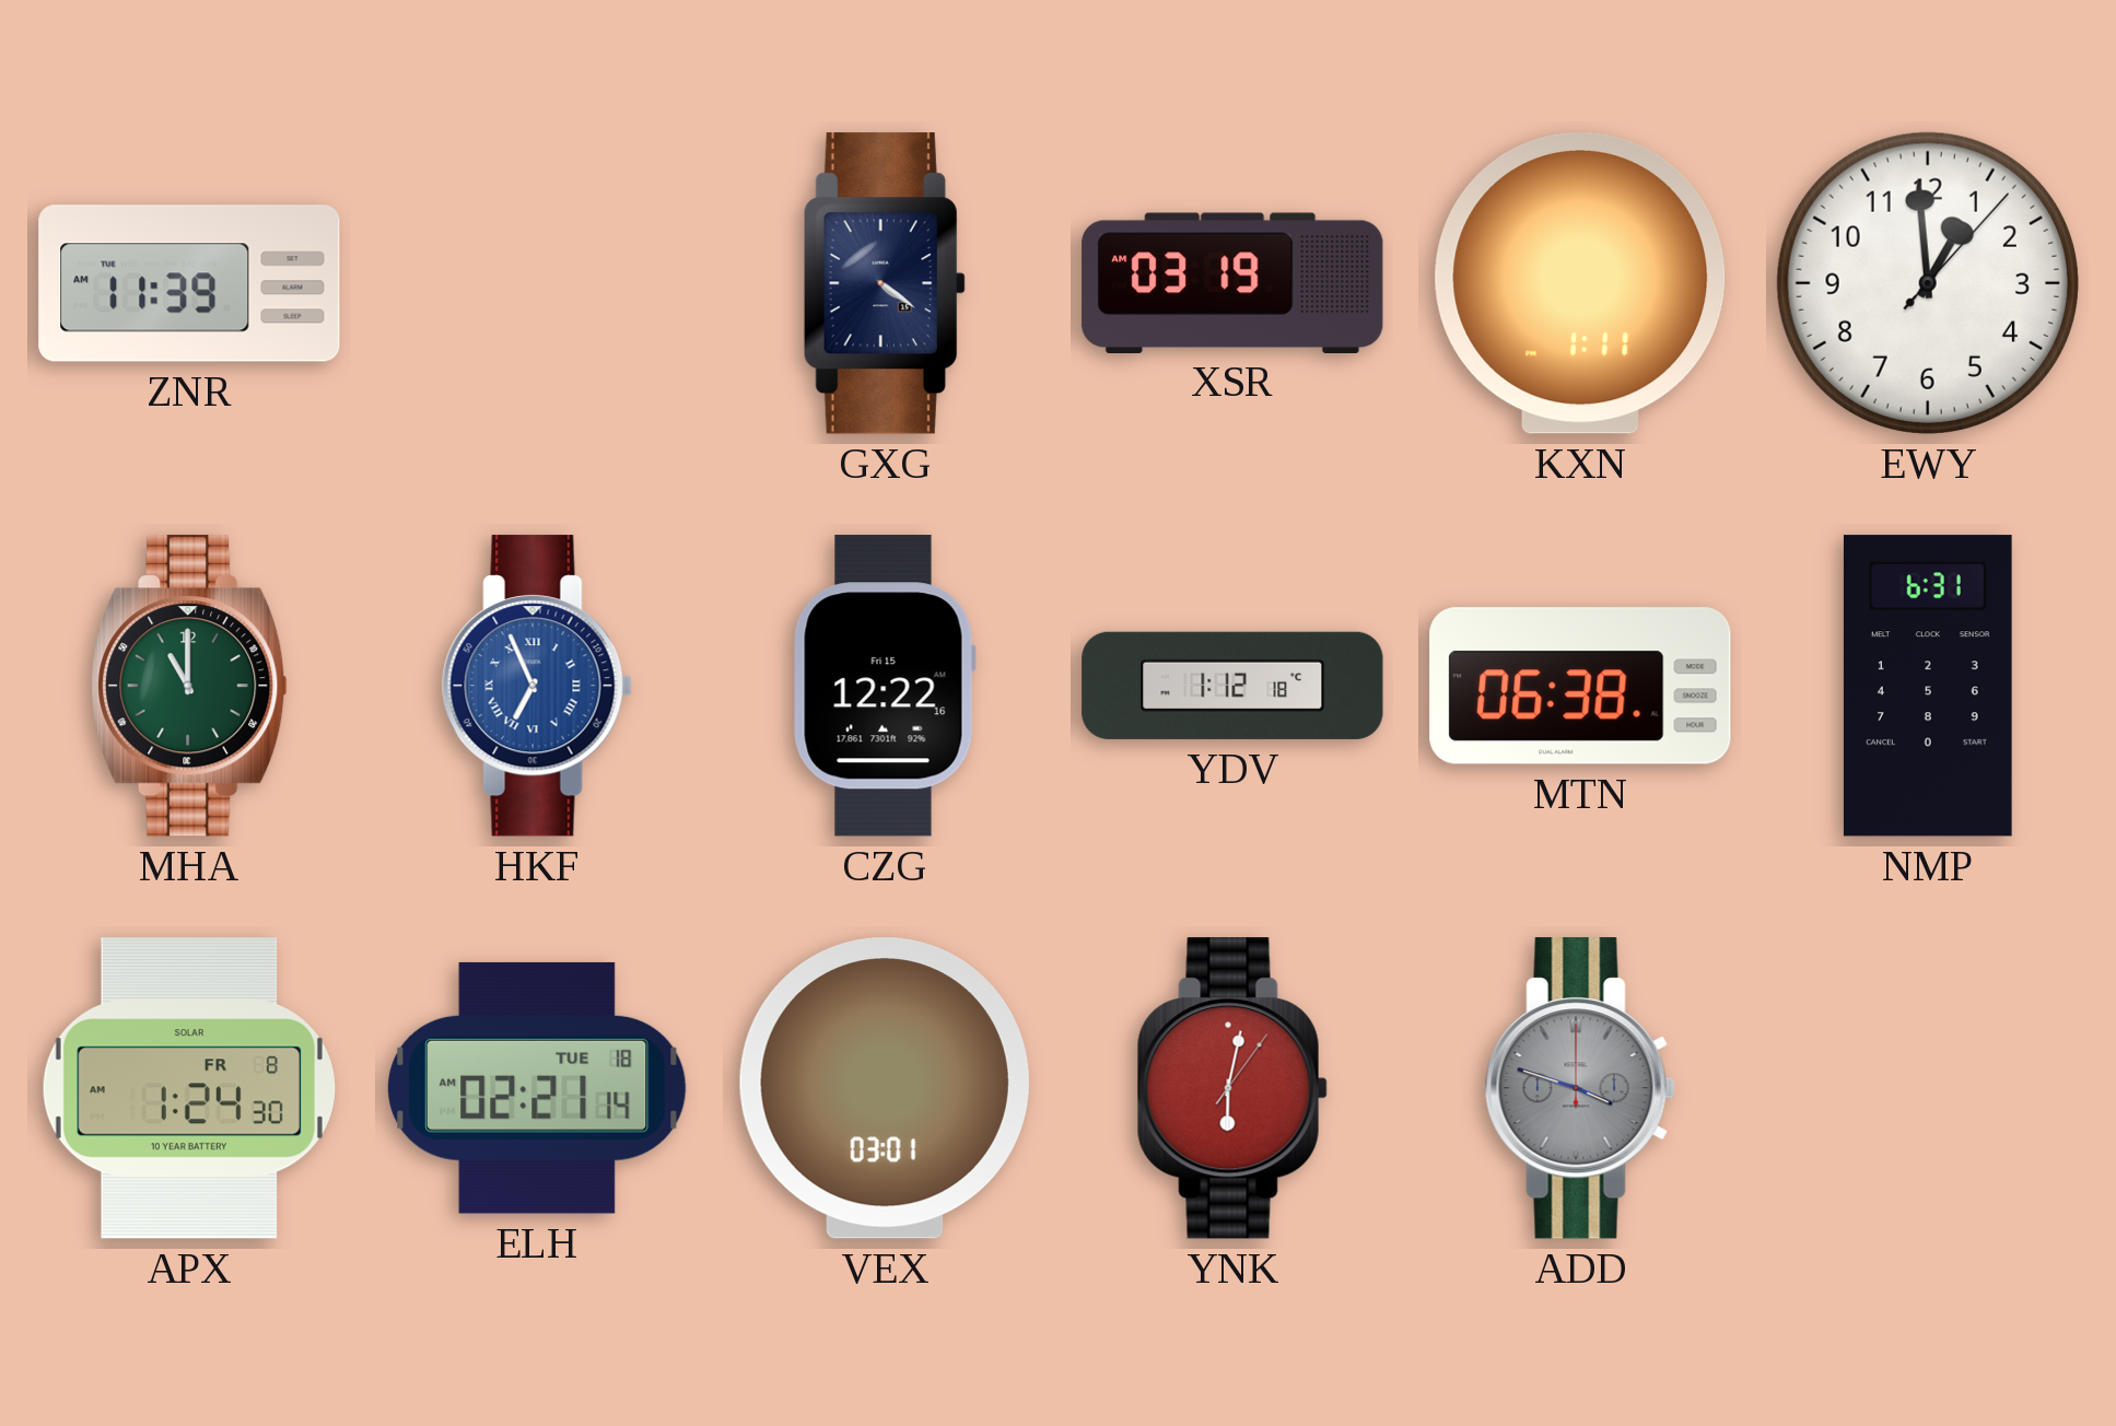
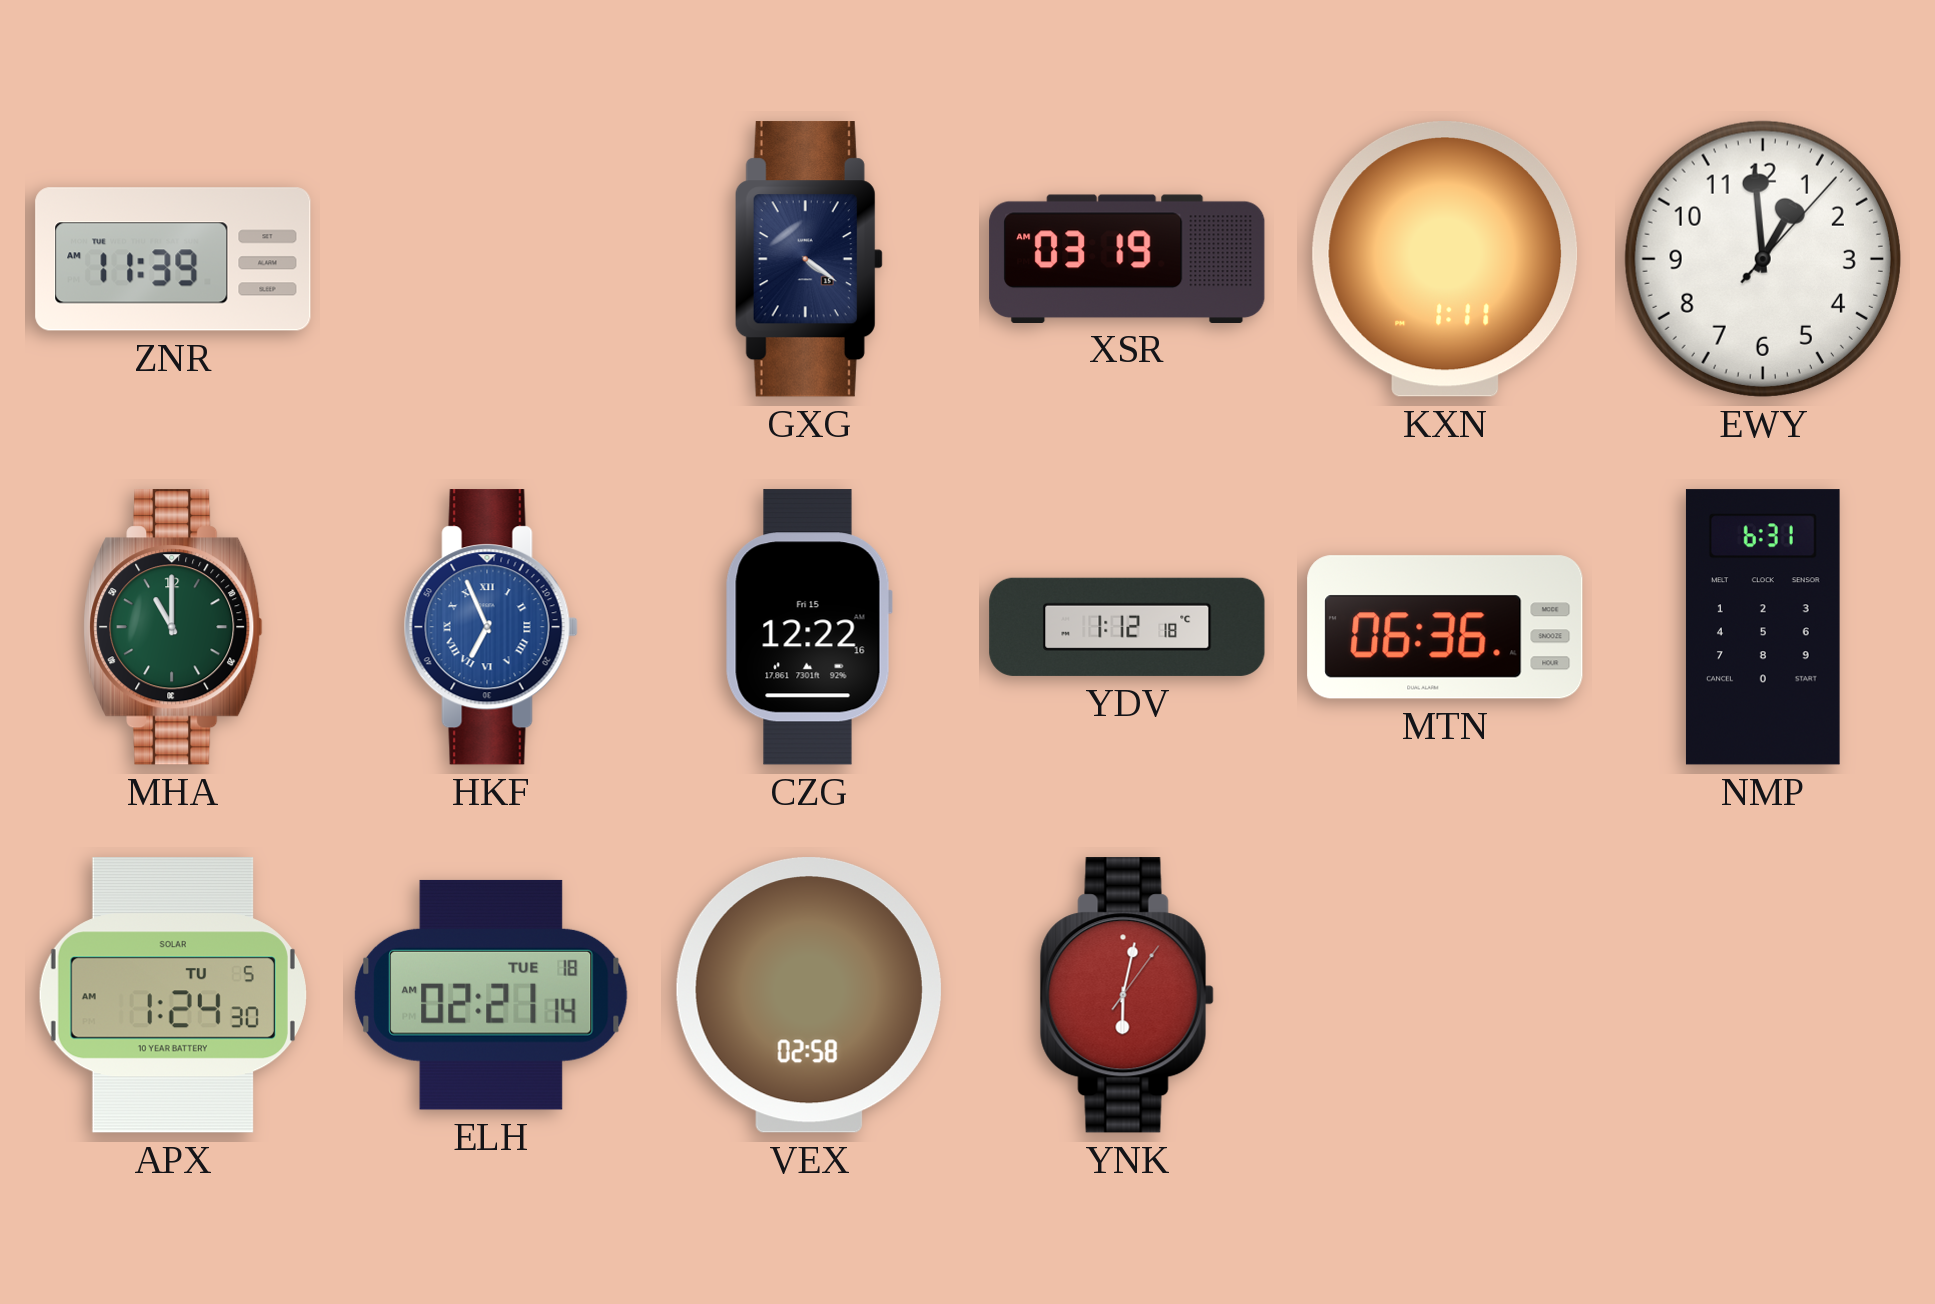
MTN: 06:38 -> 06:36
APX date: FR 8 -> TU 5
VEX: 03:01 -> 02:58
ADD: 3:48 -> none
